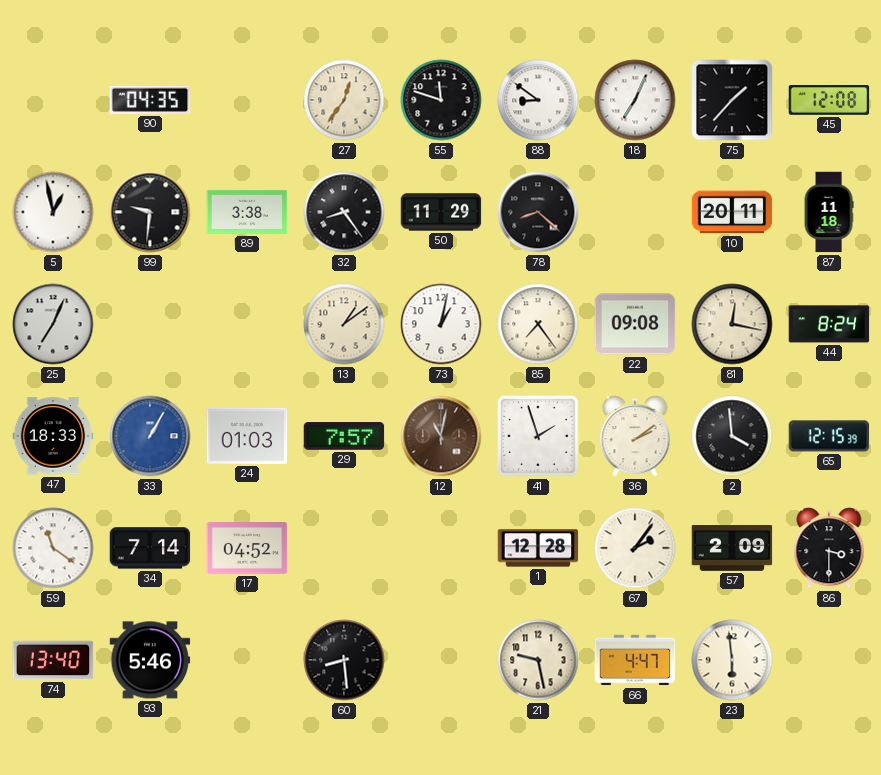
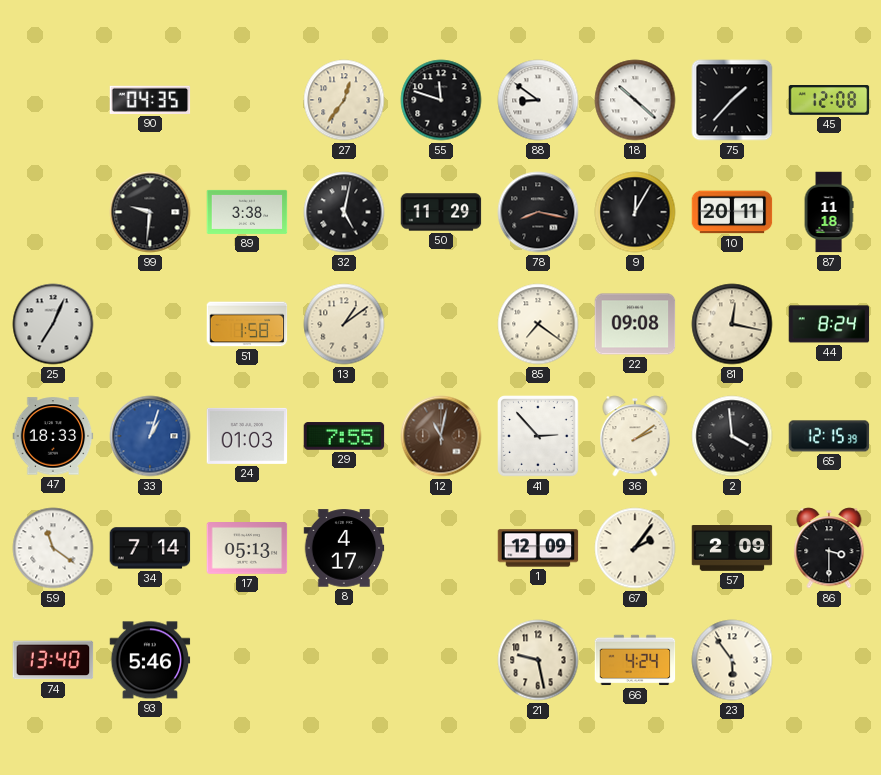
18: 7:04 -> 10:22
5: 12:58 -> none
32: 8:24 -> 5:02
78: 8:22 -> 8:17
9: none -> 12:05
51: none -> 1:58
73: 1:02 -> none
85: 7:24 -> 7:21
33: 1:05 -> 1:03
29: 7:57 -> 7:55
41: 1:57 -> 2:53
17: 04:52 -> 05:13
8: none -> 4:17
1: 12:28 -> 12:09
60: 8:29 -> none
66: 4:47 -> 4:24
23: 5:59 -> 5:54
